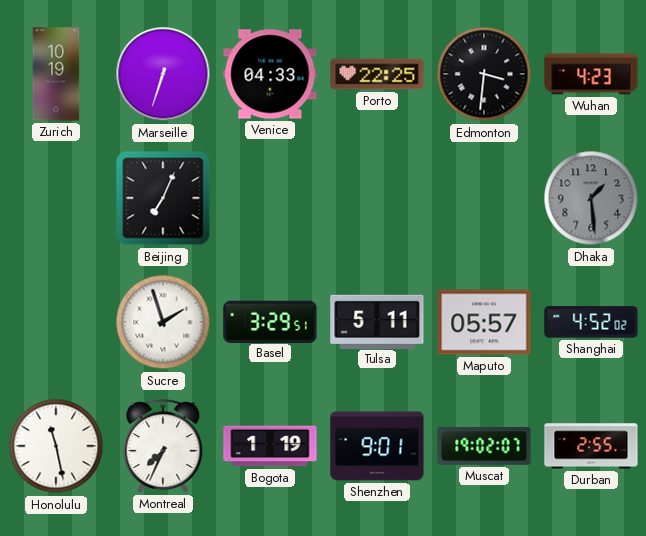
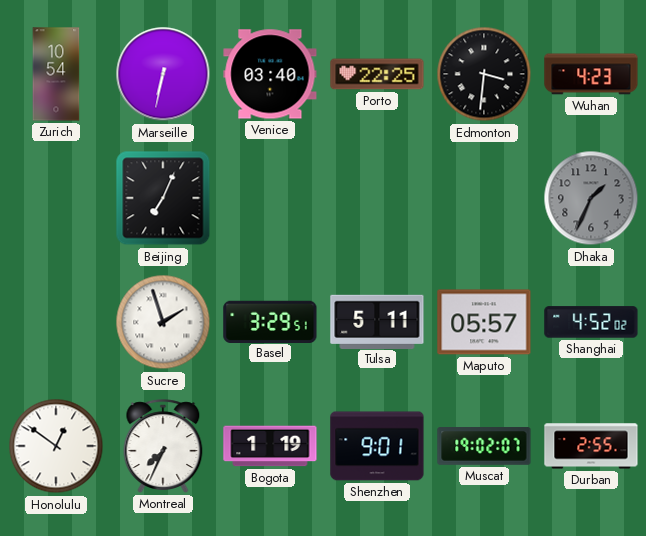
Zurich: 10:19 -> 10:54
Marseille: 6:33 -> 6:32
Venice: 04:33 -> 03:40
Dhaka: 1:29 -> 1:34
Honolulu: 11:28 -> 12:51
